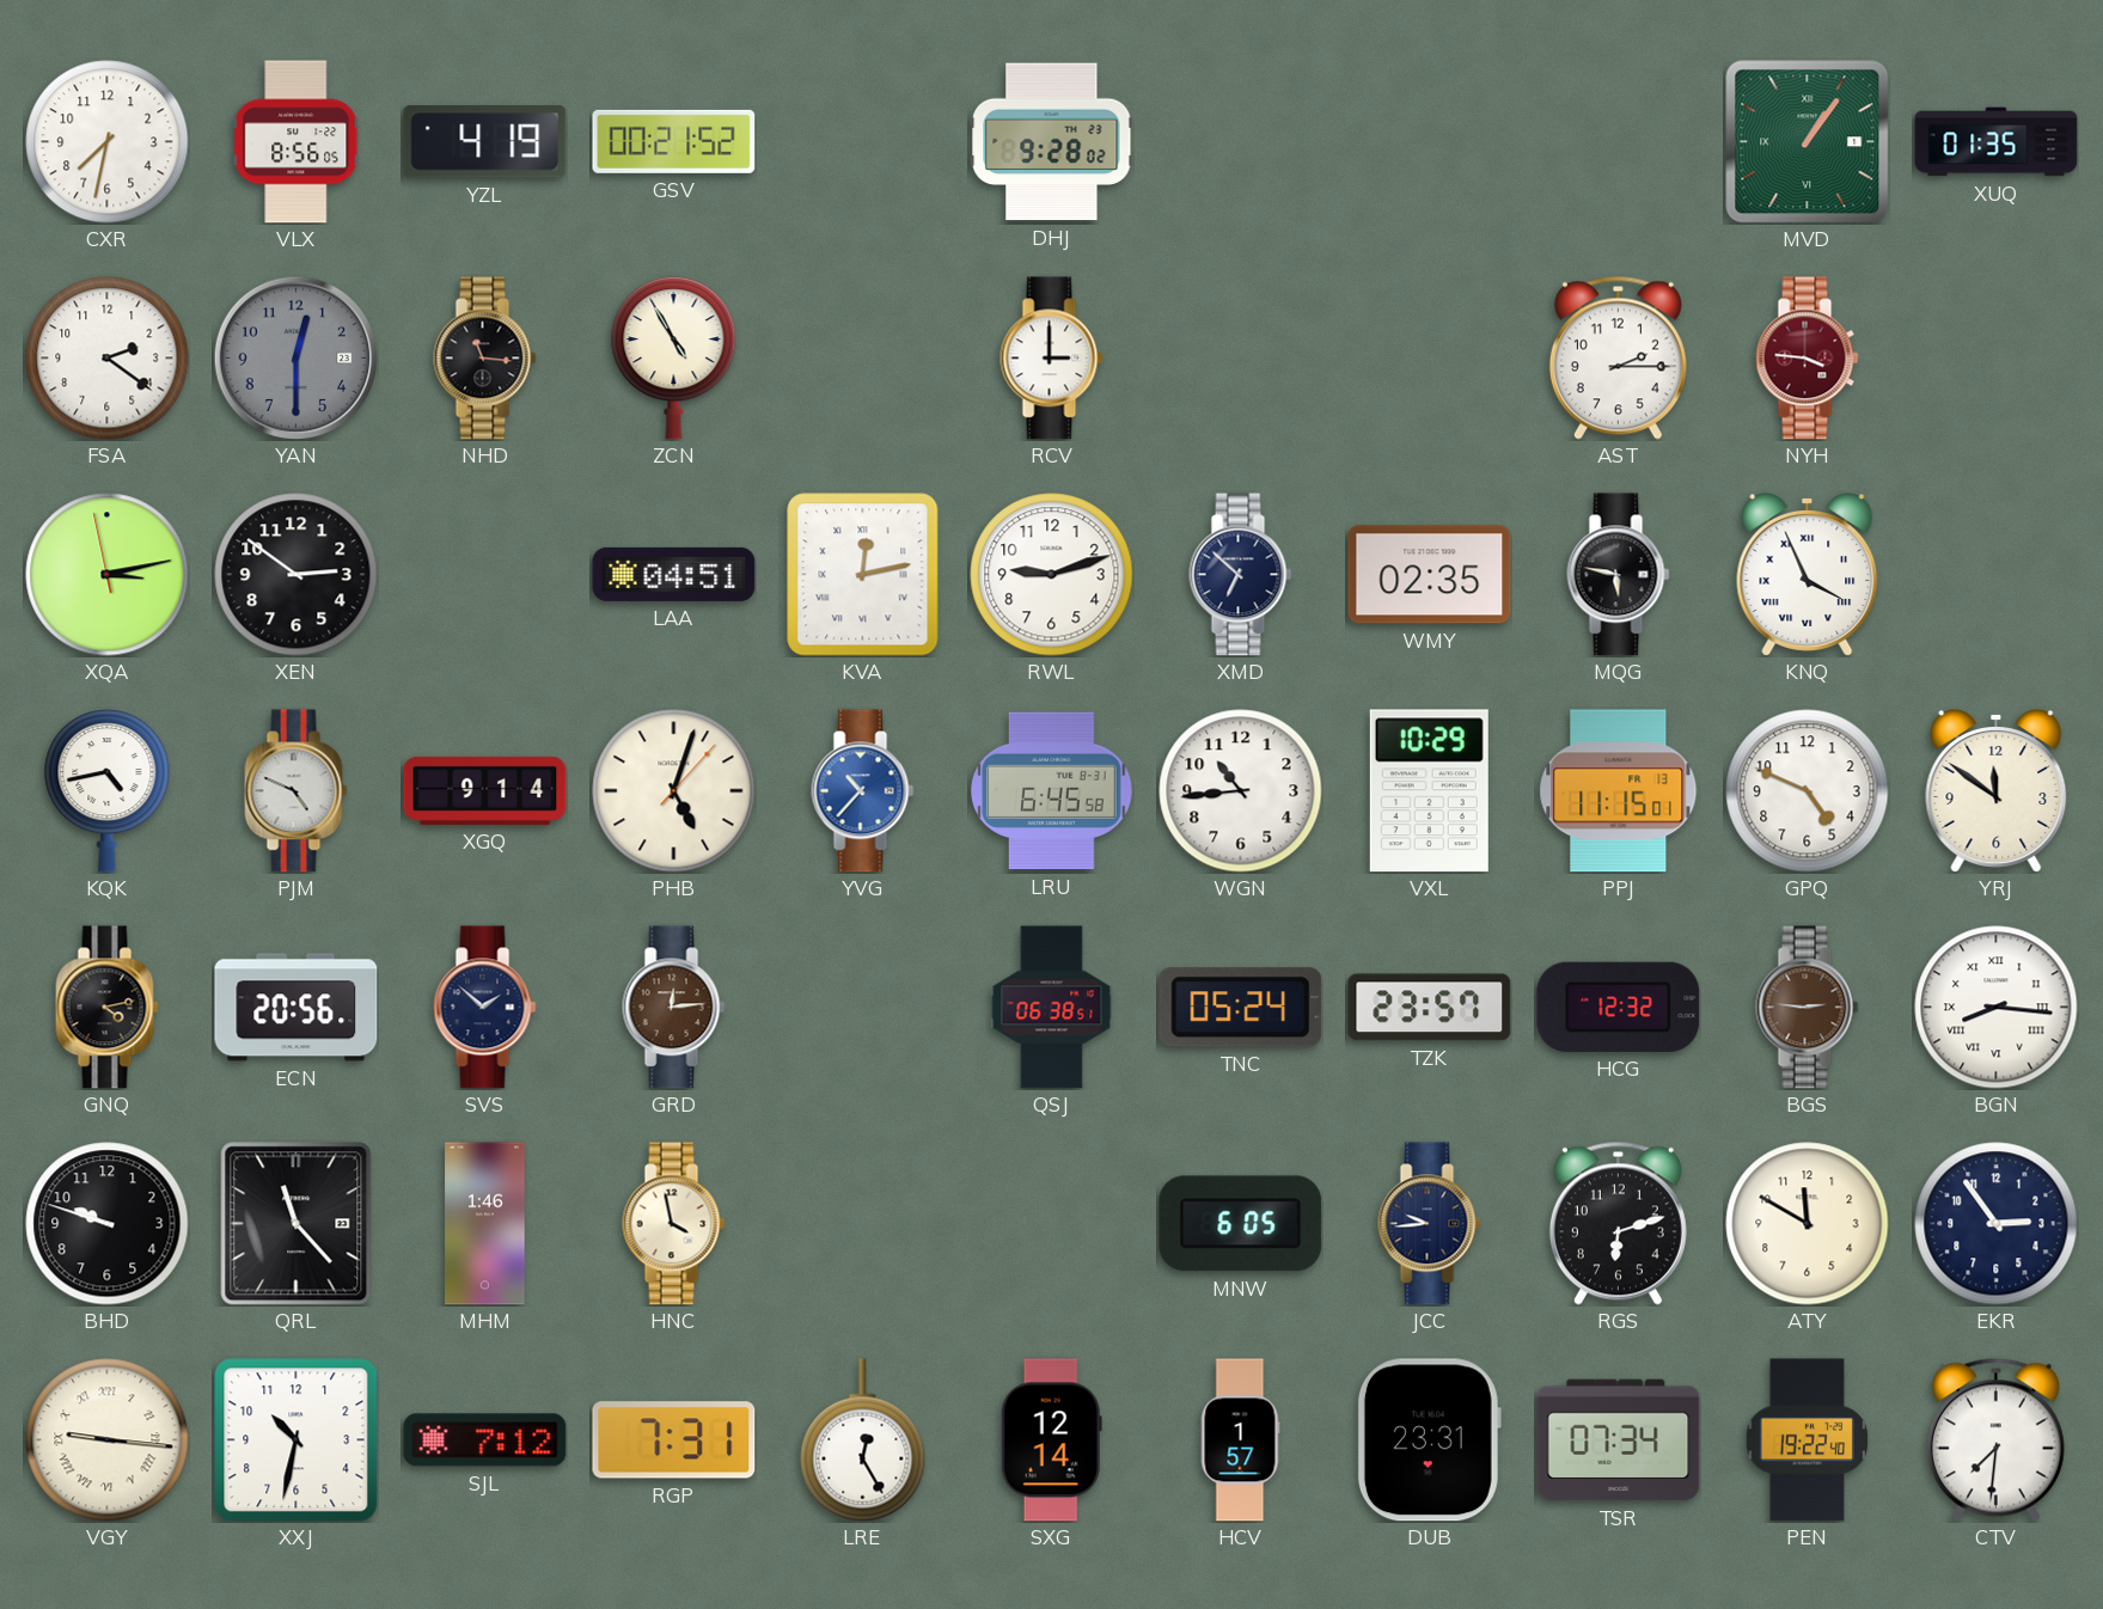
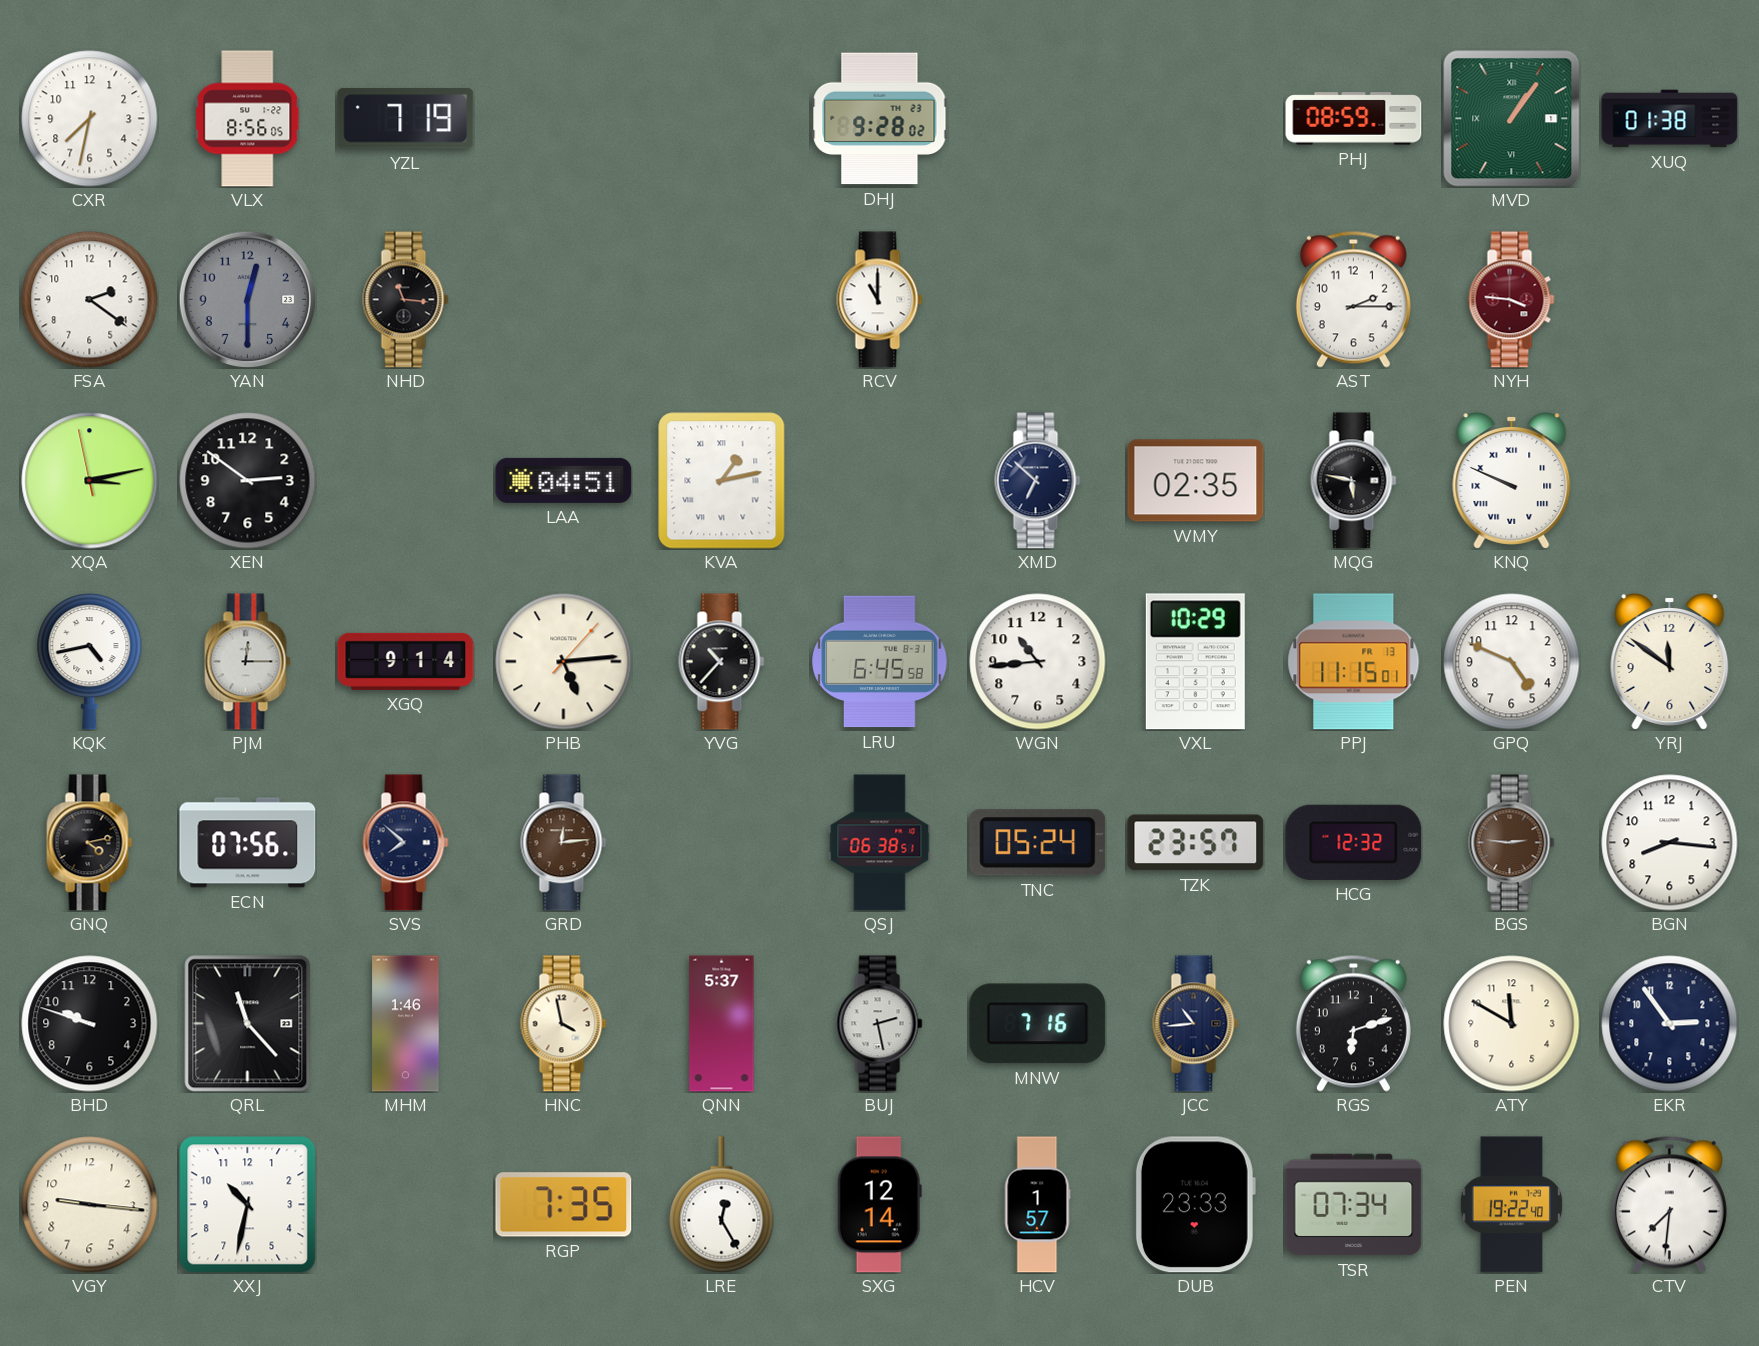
YZL: 4:19 -> 7:19
GSV: 00:21 -> none
PHJ: none -> 08:59
XUQ: 01:35 -> 01:38
ZCN: 4:55 -> none
RCV: 3:00 -> 11:00
KVA: 12:13 -> 1:13
RWL: 9:12 -> none
KNQ: 3:56 -> 9:49
PJM: 4:49 -> 12:15
PHB: 5:03 -> 5:14
YVG dial: blue -> black
ECN: 20:56 -> 07:56
SVS: 1:52 -> 7:52
BGN numerals: Roman -> Arabic
QNN: none -> 5:37
BUJ: none -> 2:28
MNW: 6:05 -> 7:16
JCC: 9:44 -> 10:44
VGY numerals: Roman -> Arabic
SJL: 7:12 -> none
RGP: 7:31 -> 7:35
DUB: 23:31 -> 23:33
